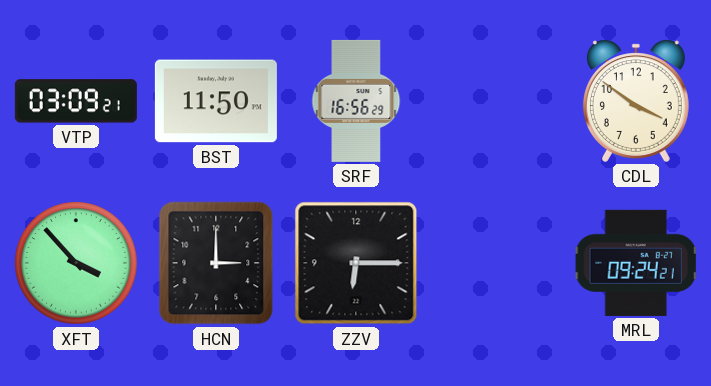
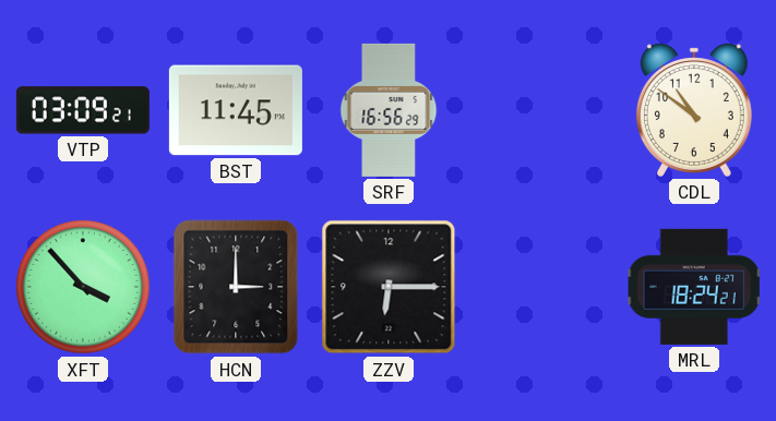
BST: 11:50 -> 11:45
CDL: 3:51 -> 10:51
MRL: 09:24 -> 18:24
